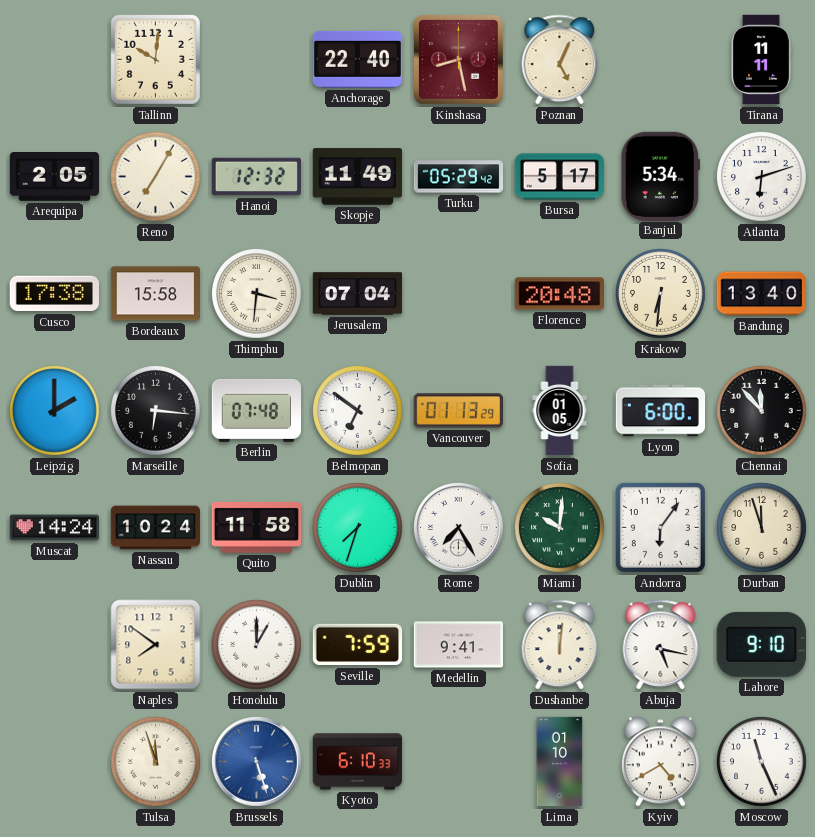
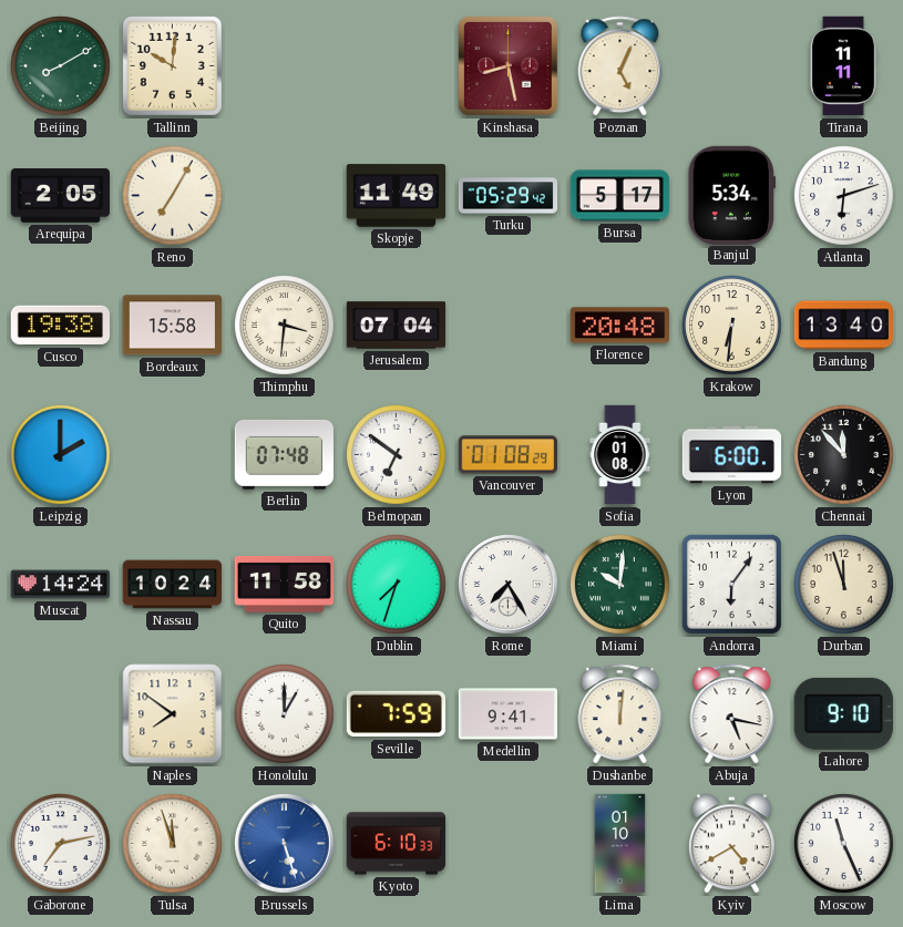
Beijing: none -> 8:10
Anchorage: 22:40 -> none
Hanoi: 12:32 -> none
Cusco: 17:38 -> 19:38
Marseille: 6:16 -> none
Vancouver: 01:13 -> 01:08
Sofia: 01:05 -> 01:08
Gaborone: none -> 7:13
